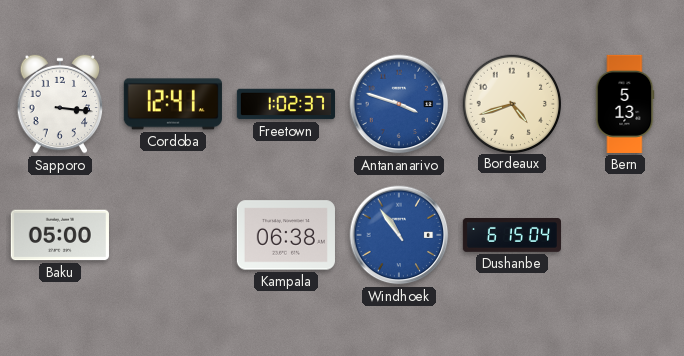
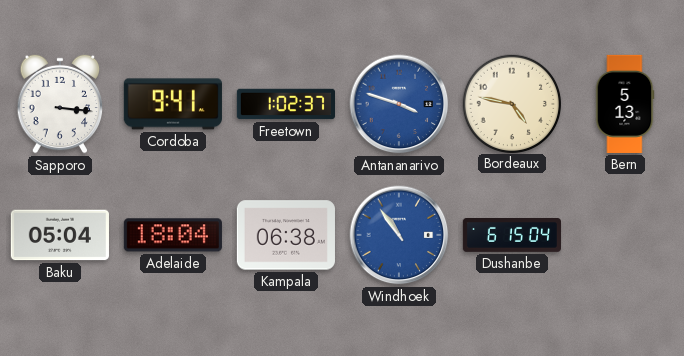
Cordoba: 12:41 -> 9:41
Bordeaux: 4:42 -> 4:47
Baku: 05:00 -> 05:04
Adelaide: none -> 18:04
